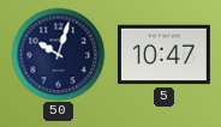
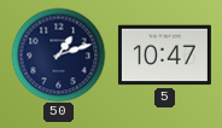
50: 10:03 -> 1:12
